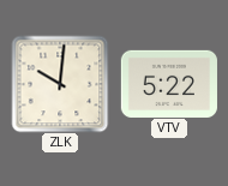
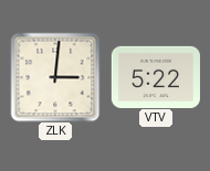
ZLK: 10:01 -> 3:01
